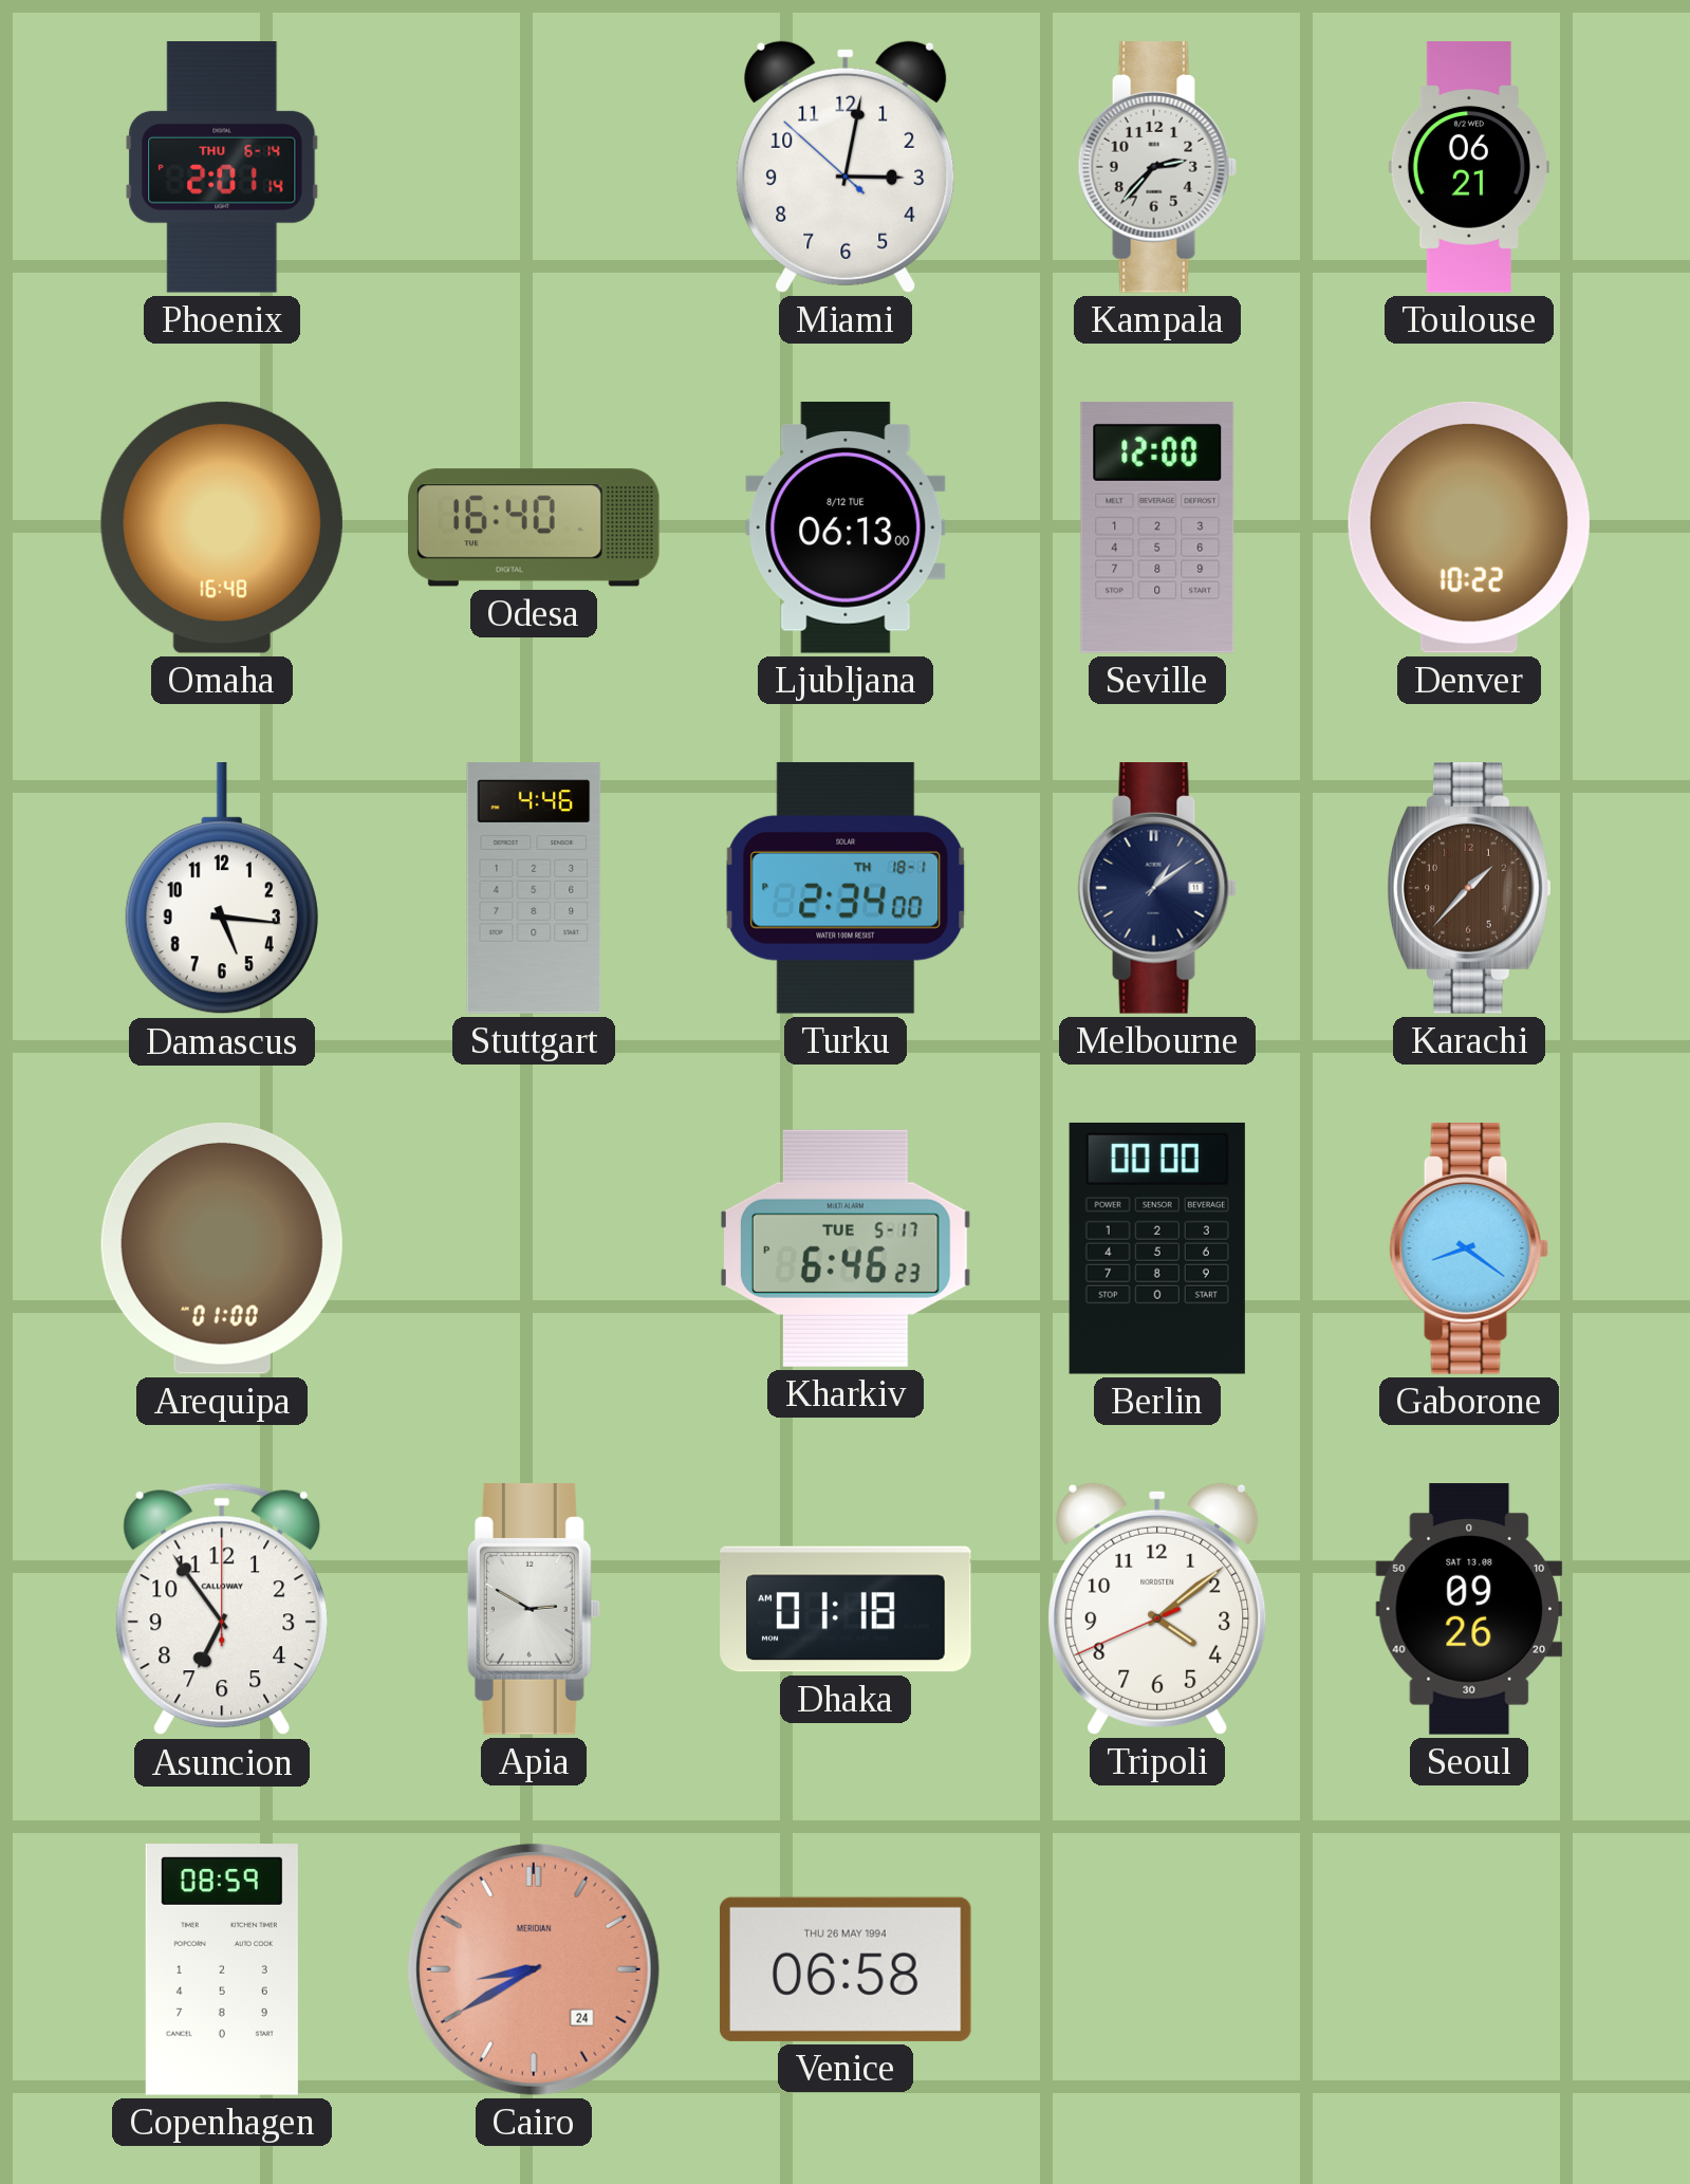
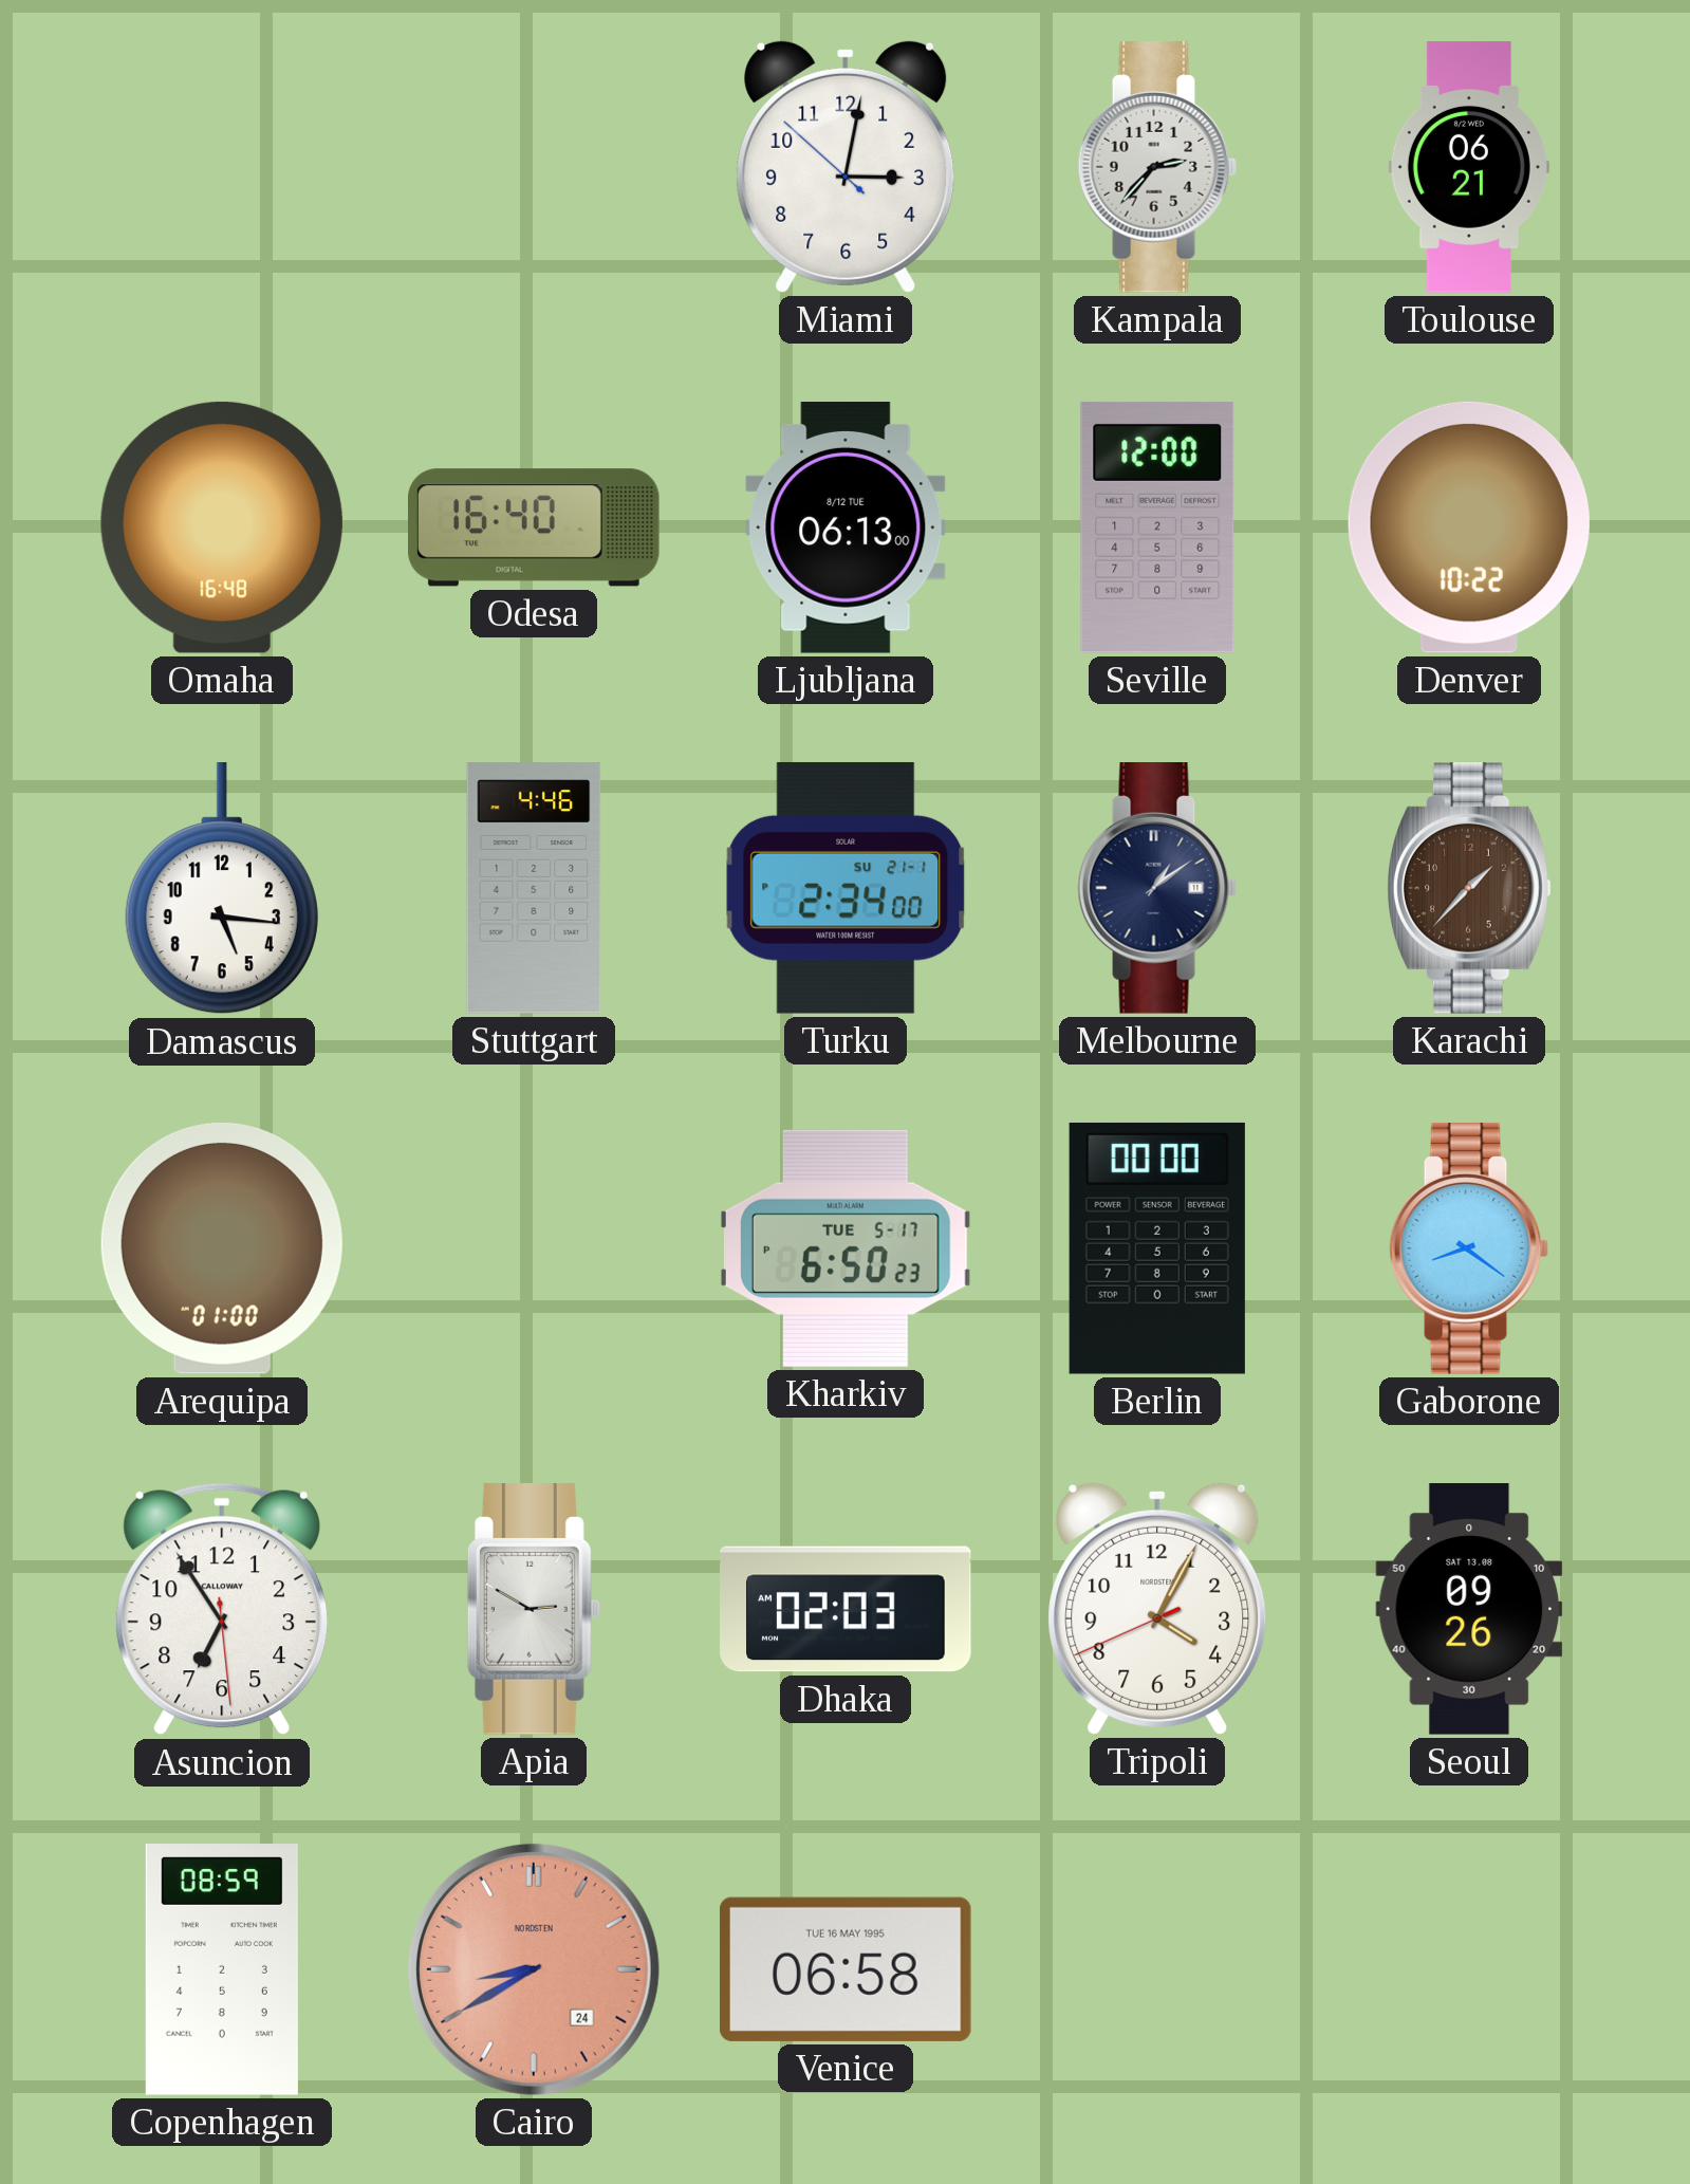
Phoenix: 2:01 -> none
Turku date: TH 18-1 -> SU 21-1
Kharkiv: 6:46 -> 6:50
Asuncion: 6:54:00 -> 6:54:29
Dhaka: 01:18 -> 02:03
Tripoli: 4:08 -> 4:04
Cairo brand: MERIDIAN -> NORDSTEN
Venice date: THU 26 MAY 1994 -> TUE 16 MAY 1995
